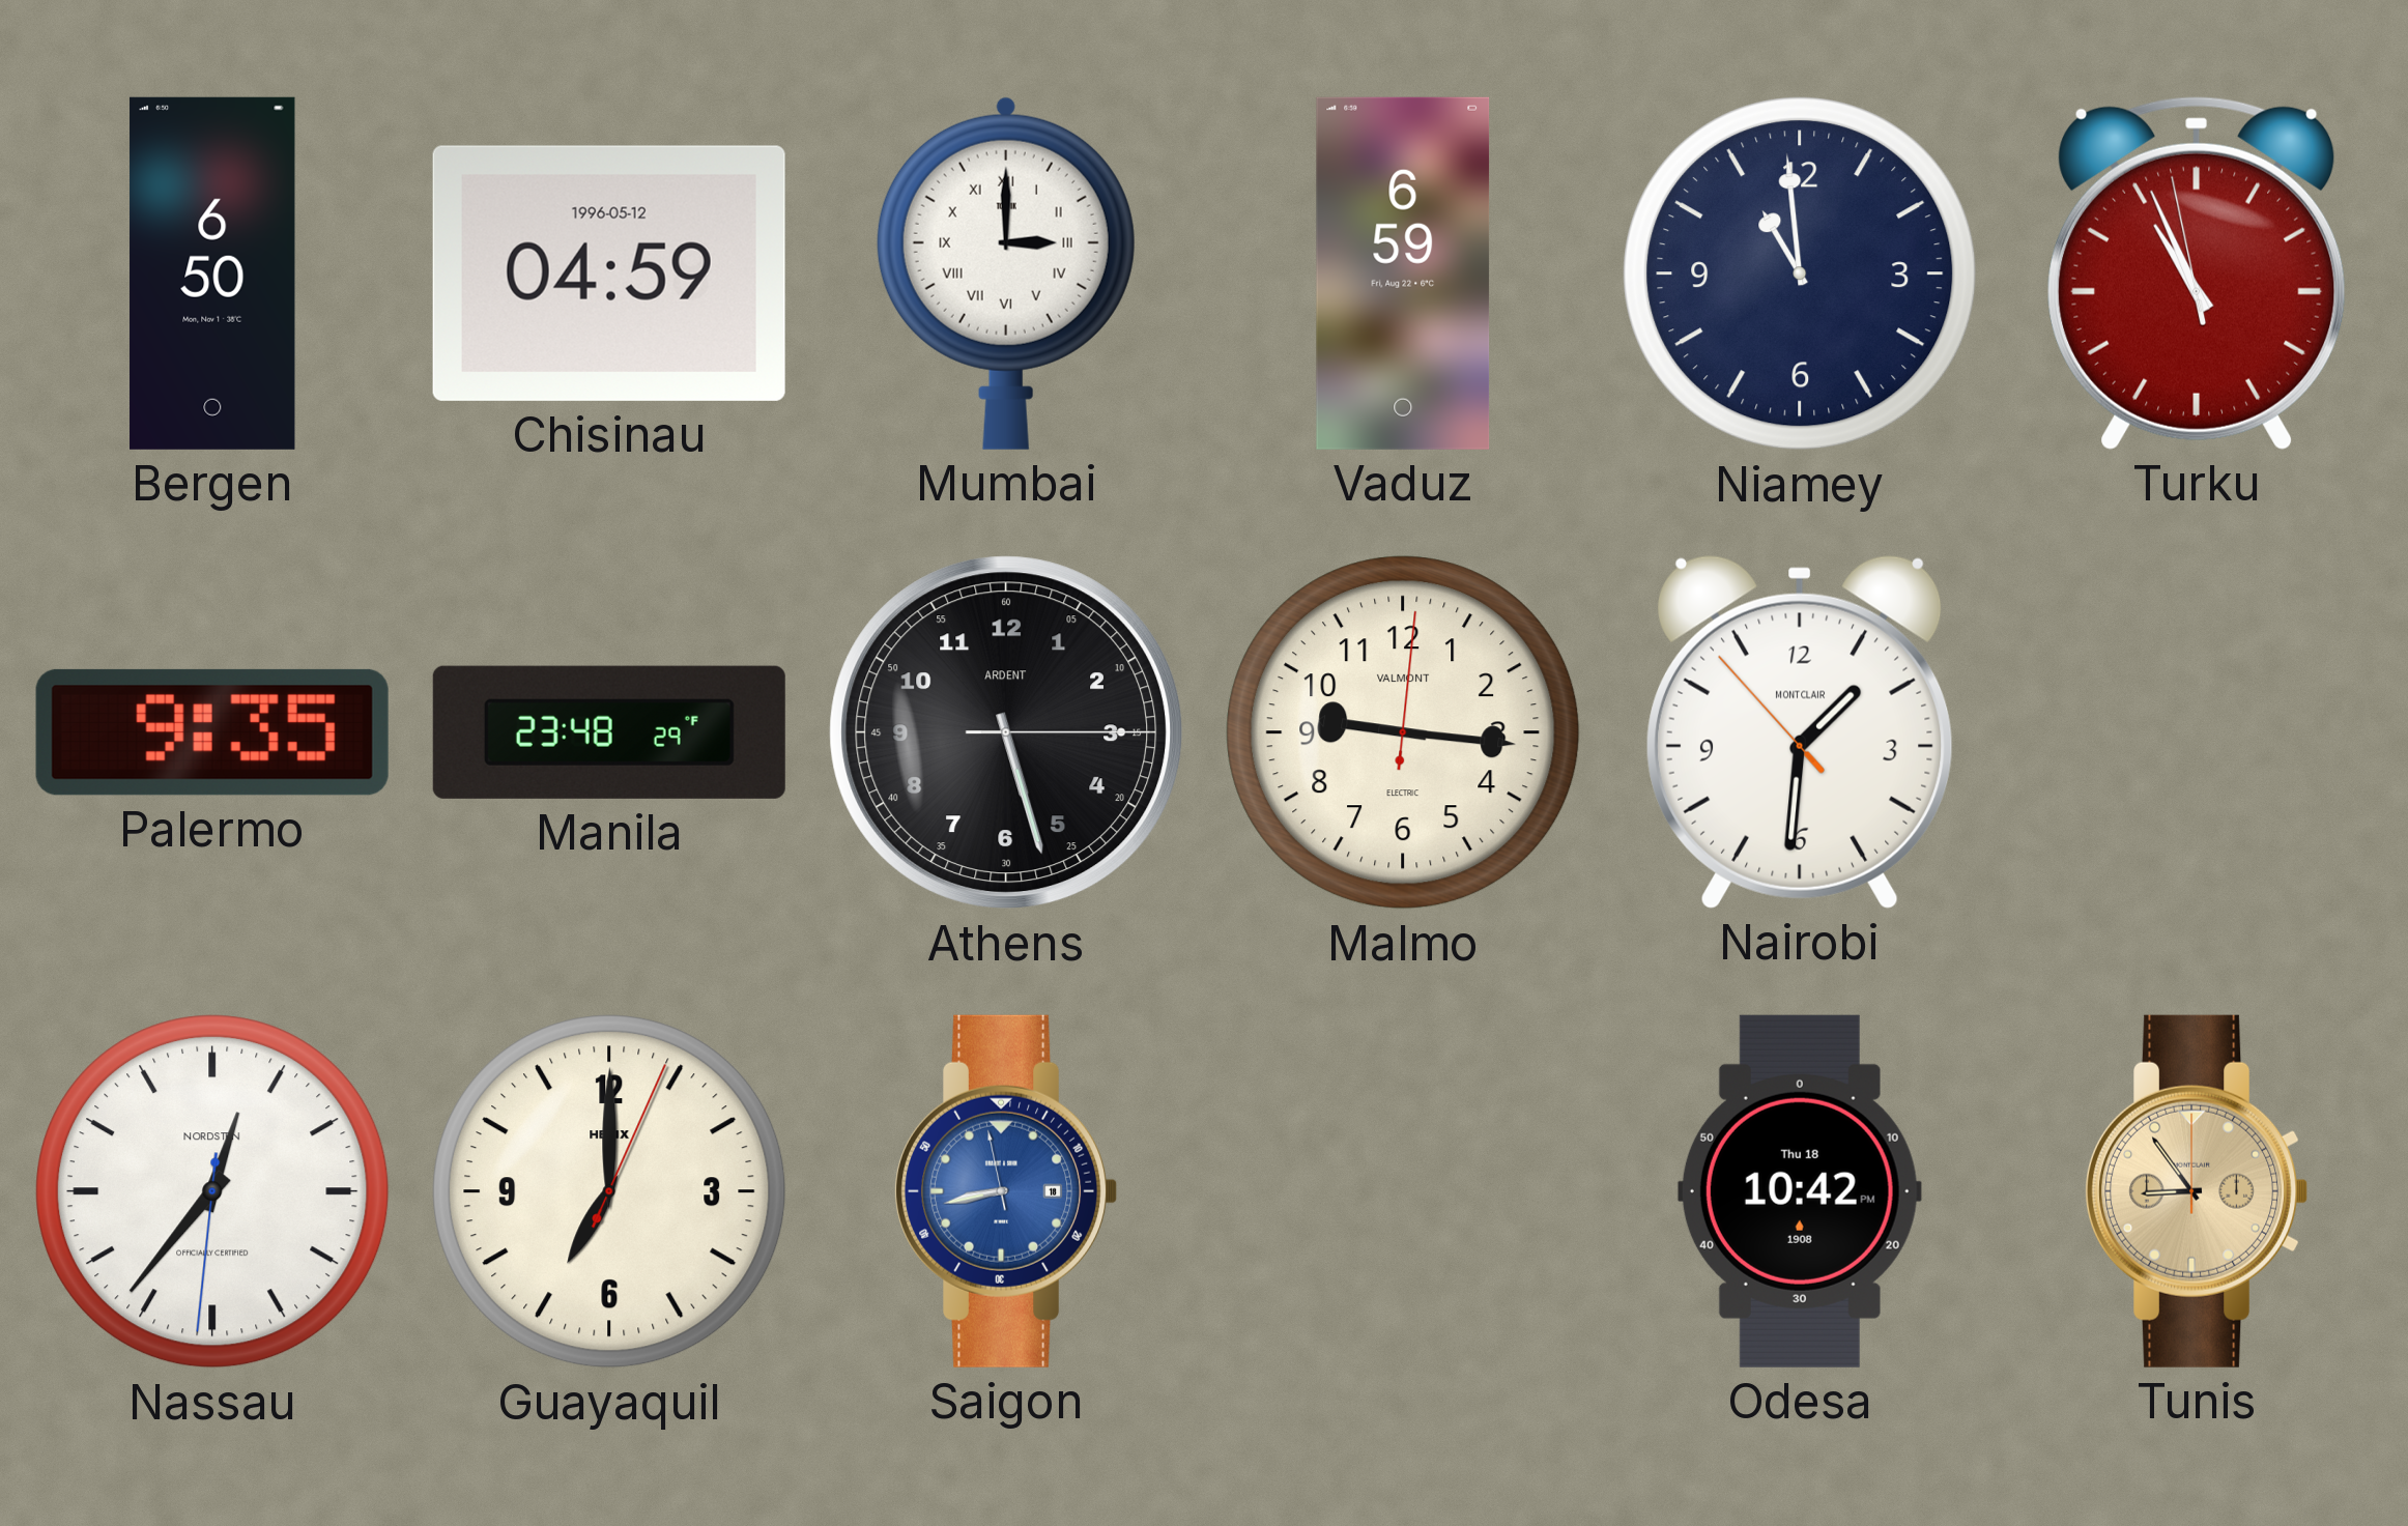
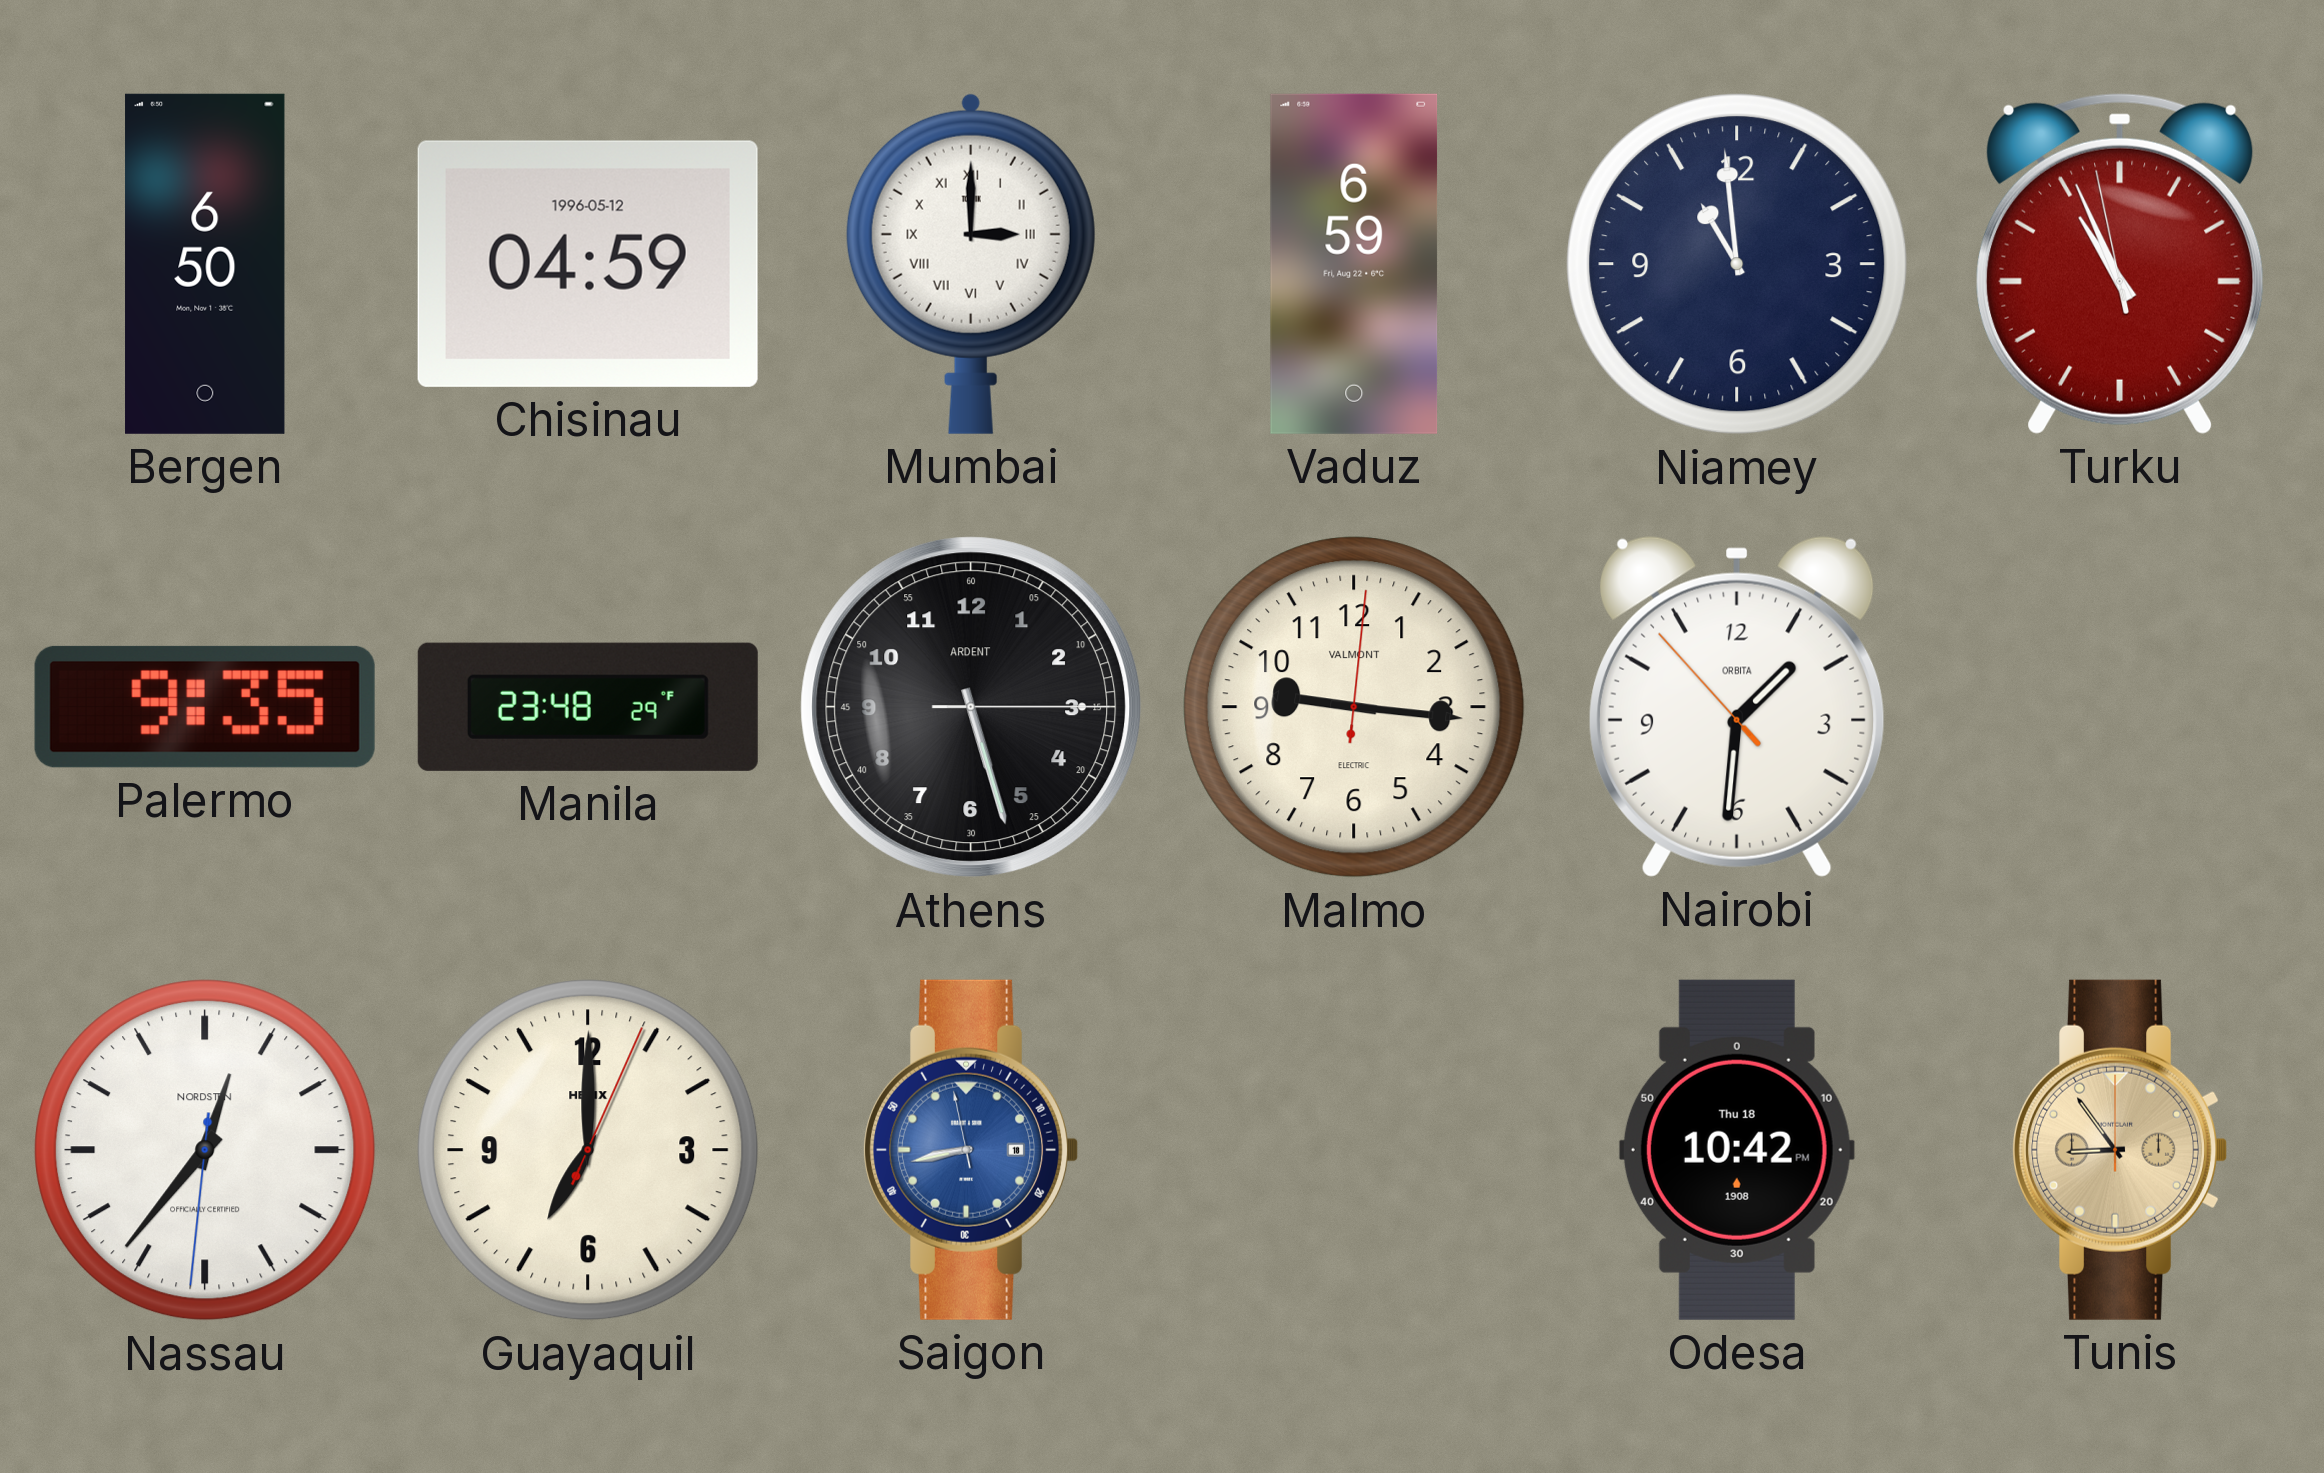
Nairobi brand: MONTCLAIR -> ORBITA
